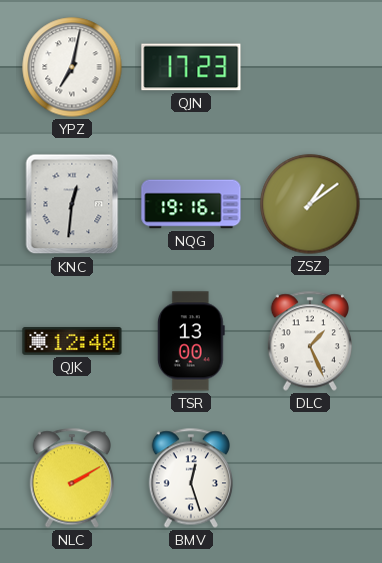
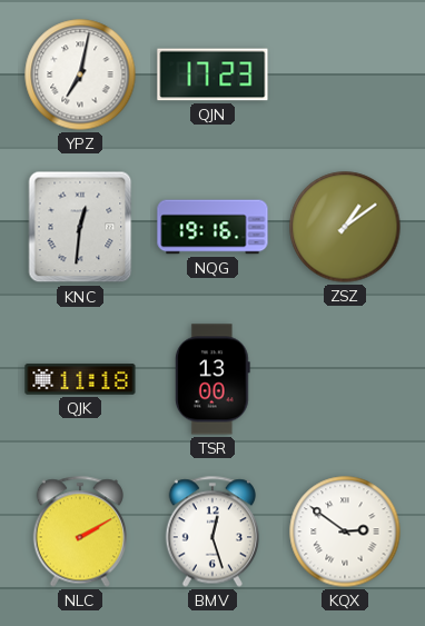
QJK: 12:40 -> 11:18
DLC: 1:26 -> none
KQX: none -> 2:51
